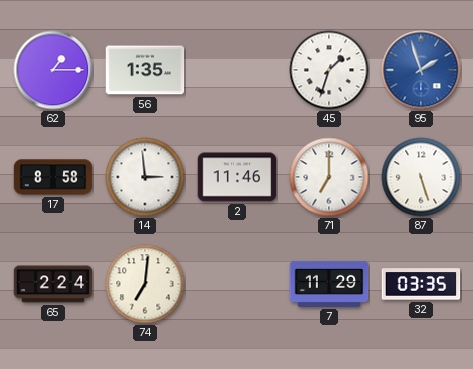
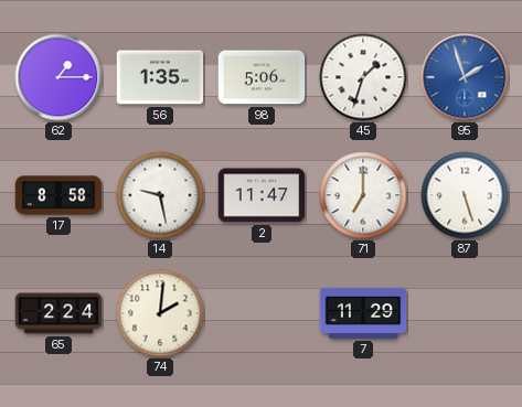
98: none -> 5:06
14: 2:59 -> 9:28
2: 11:46 -> 11:47
74: 7:01 -> 2:01
32: 03:35 -> none
